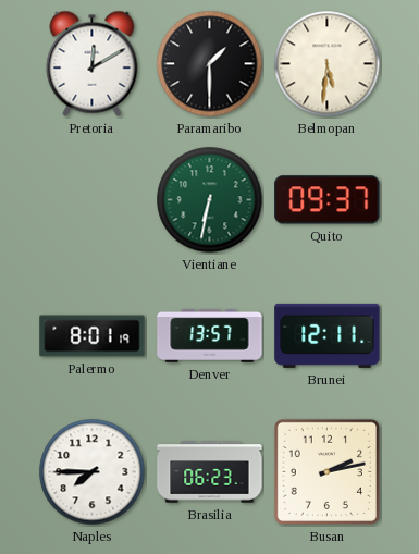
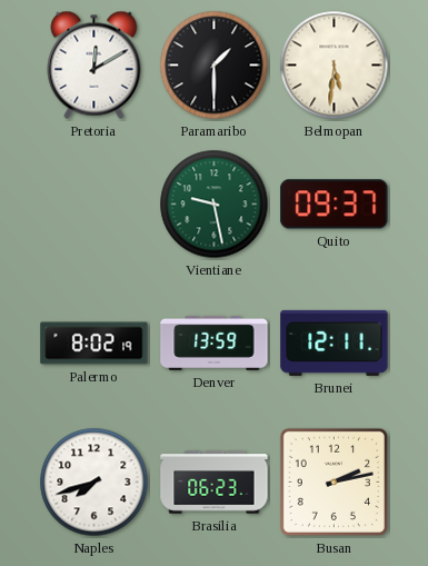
Vientiane: 6:32 -> 9:28
Palermo: 8:01 -> 8:02
Denver: 13:57 -> 13:59
Naples: 7:45 -> 7:42
